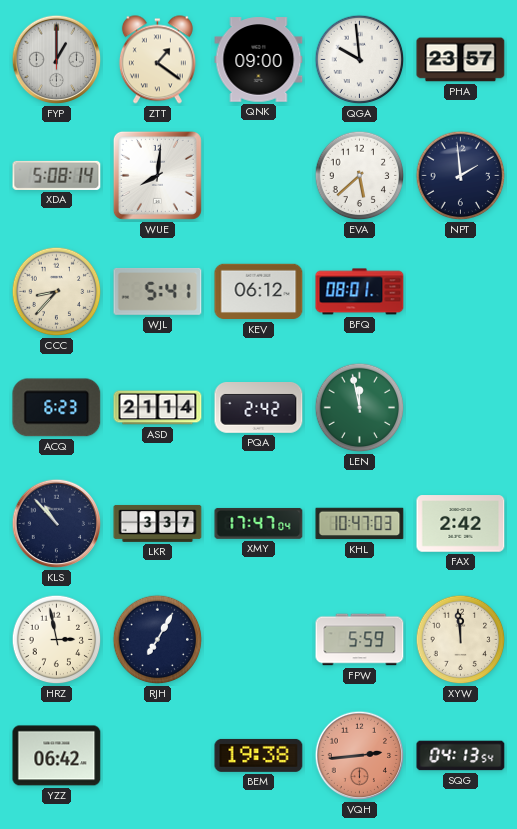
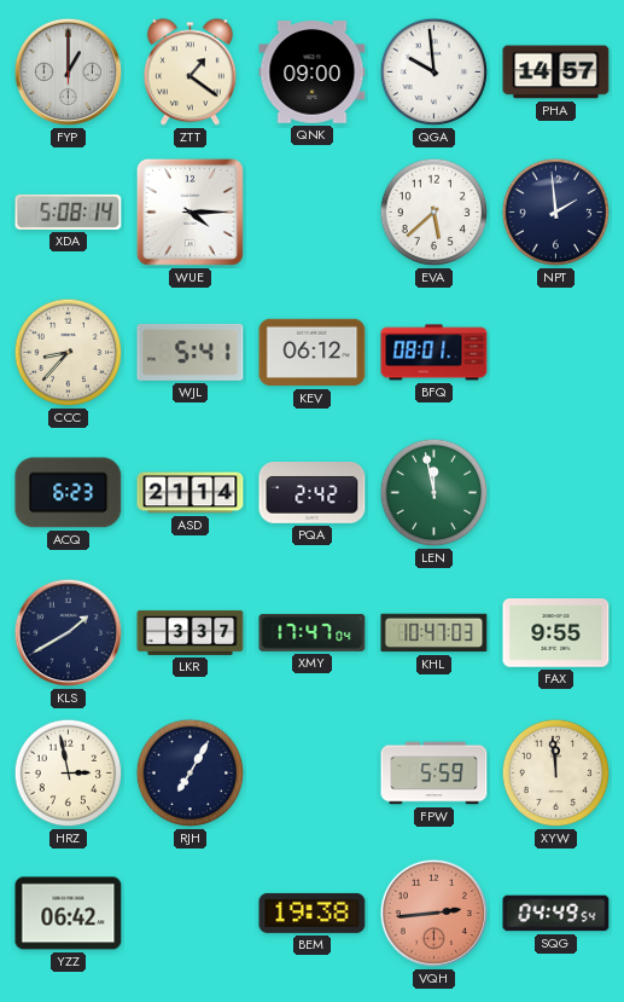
PHA: 23:57 -> 14:57
WUE: 8:01 -> 4:15
KLS: 10:53 -> 1:40
FAX: 2:42 -> 9:55
SQG: 04:13 -> 04:49
